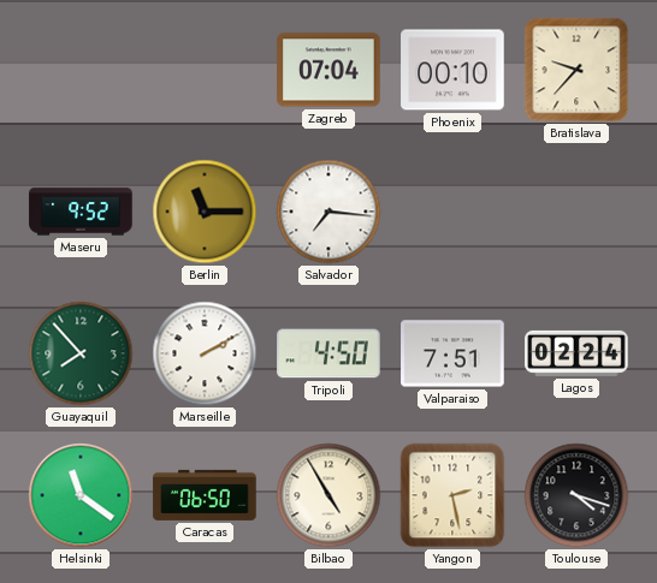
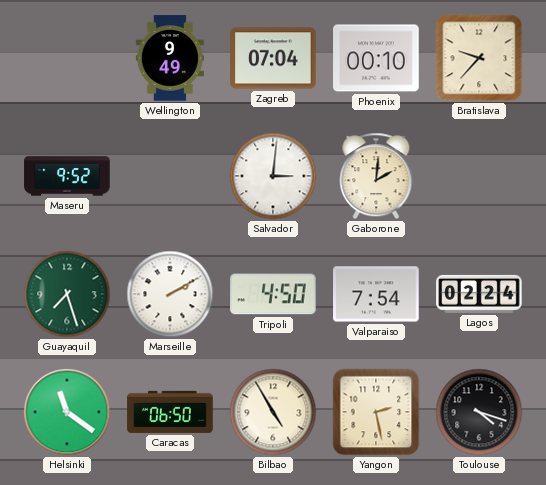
Wellington: none -> 9:49
Berlin: 11:15 -> none
Salvador: 7:16 -> 3:01
Gaborone: none -> 2:01
Guayaquil: 7:53 -> 7:27
Valparaiso: 7:51 -> 7:54
